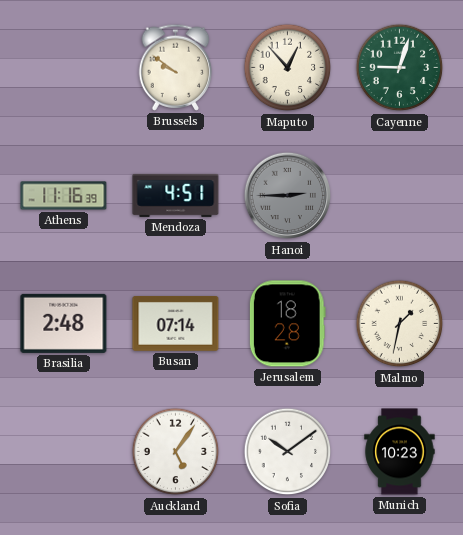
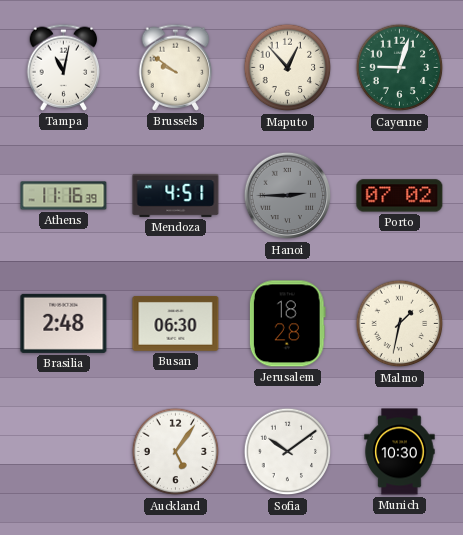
Tampa: none -> 11:02
Porto: none -> 07:02
Busan: 07:14 -> 06:30
Munich: 10:23 -> 10:30
